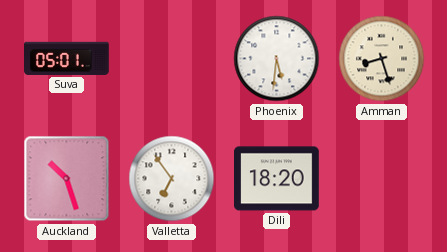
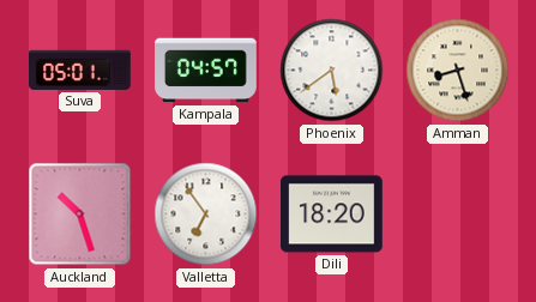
Kampala: none -> 04:57
Phoenix: 5:31 -> 5:39
